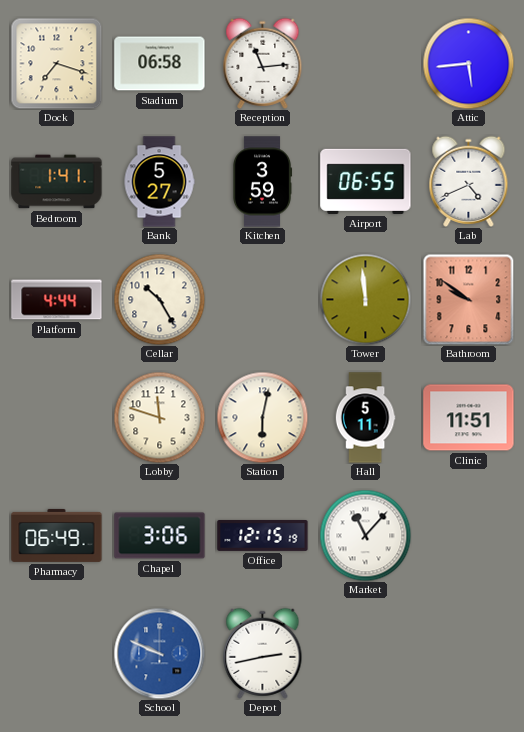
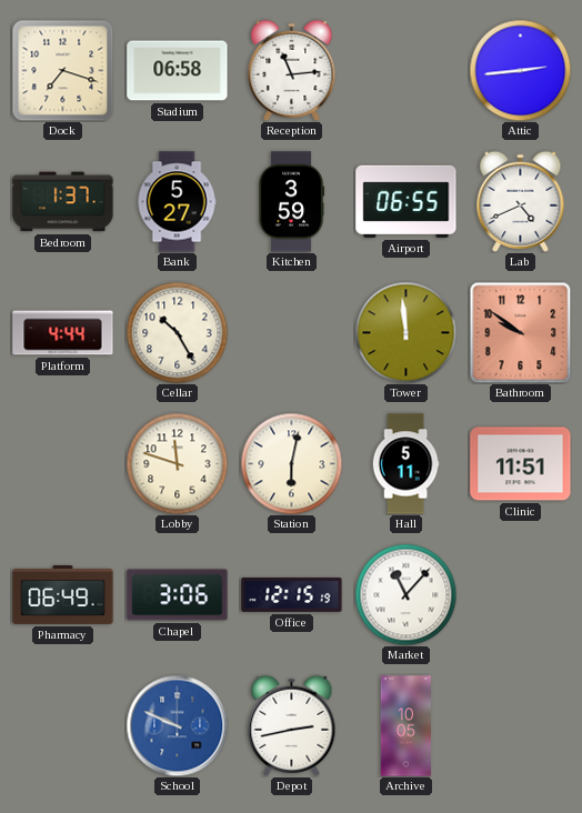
Attic: 5:44 -> 2:44
Bedroom: 1:41 -> 1:37
Archive: none -> 10:05
